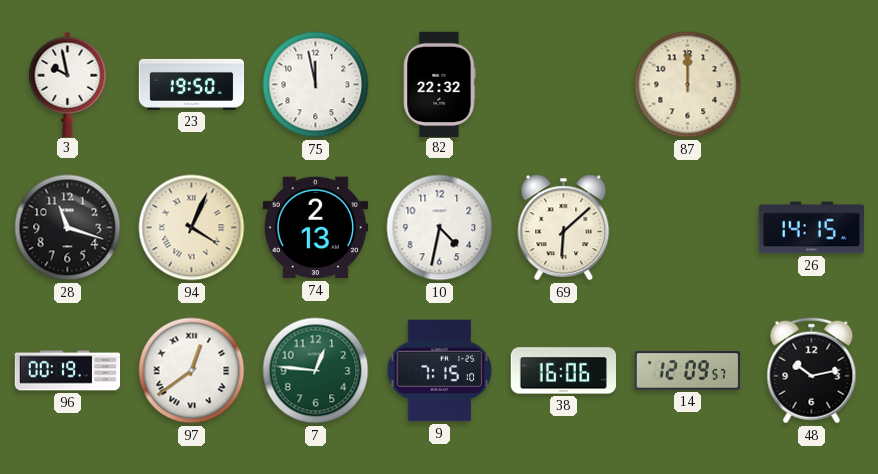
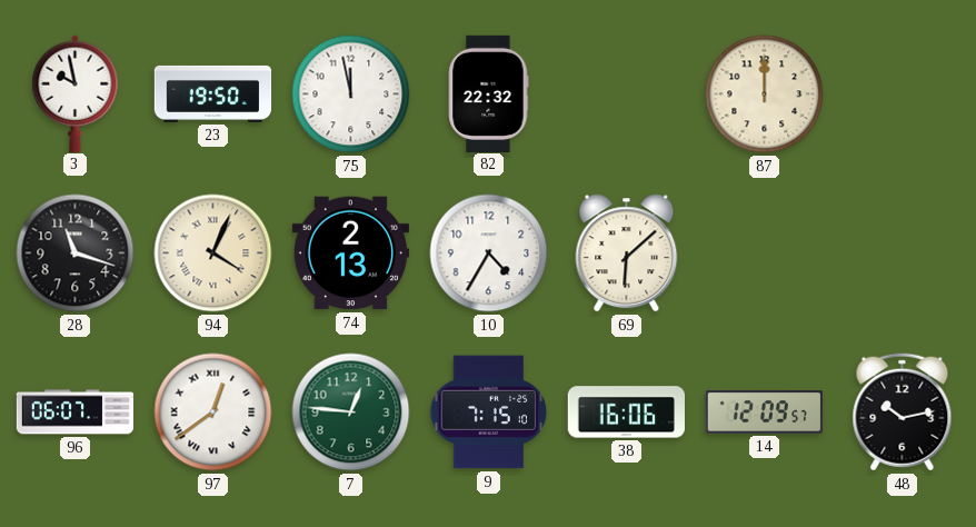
10: 4:32 -> 4:35
26: 14:15 -> none
96: 00:19 -> 06:07
